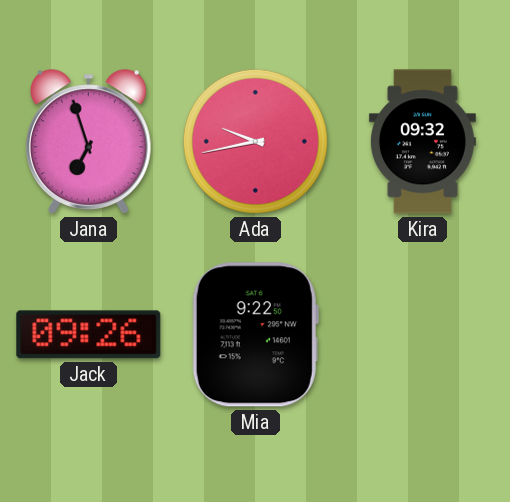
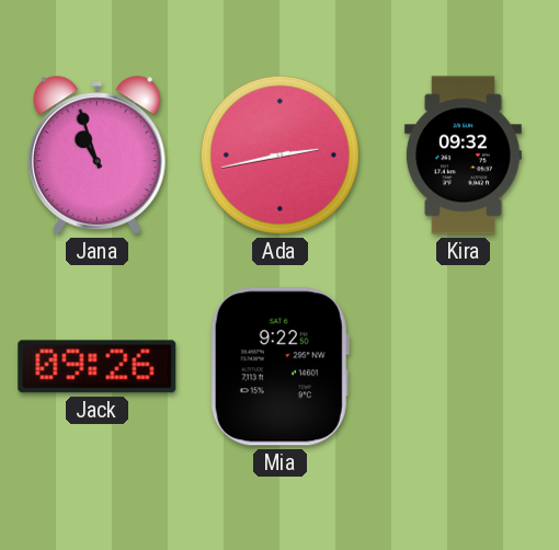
Jana: 6:57 -> 10:57
Ada: 9:43 -> 2:43
